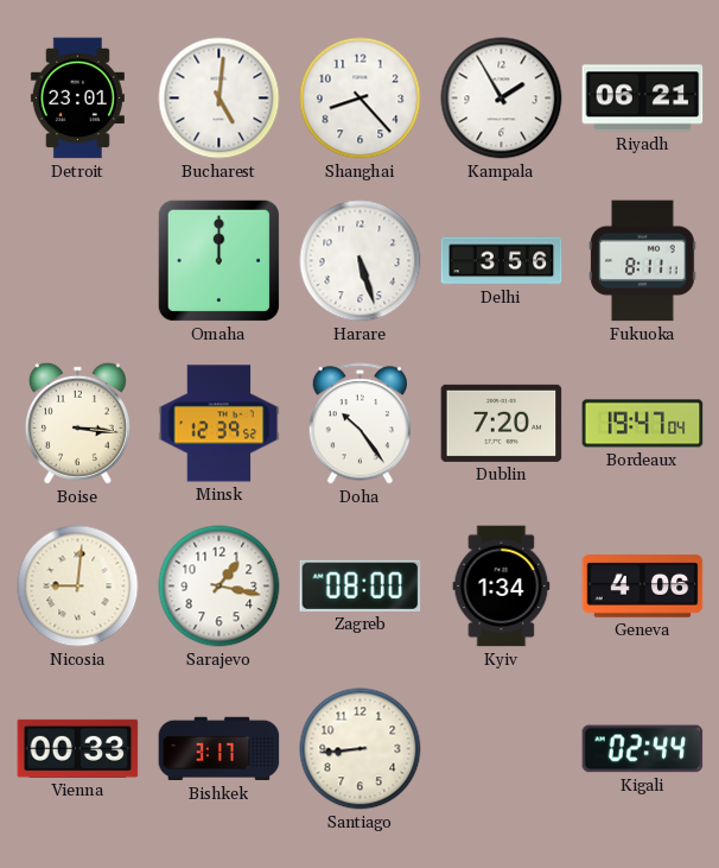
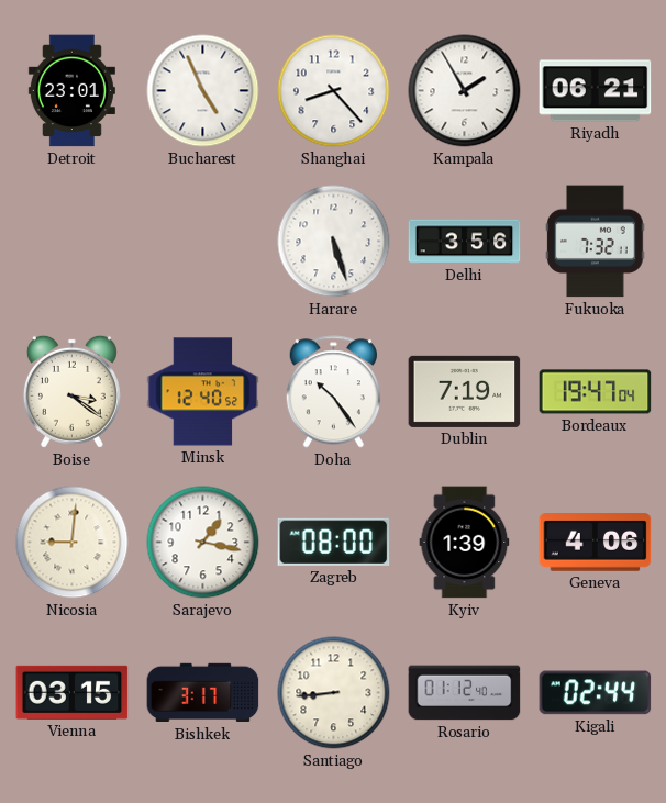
Bucharest: 5:01 -> 4:56
Omaha: 12:00 -> none
Fukuoka: 8:11 -> 7:32
Boise: 3:16 -> 3:21
Minsk: 12:39 -> 12:40
Dublin: 7:20 -> 7:19
Kyiv: 1:34 -> 1:39
Vienna: 00:33 -> 03:15
Rosario: none -> 01:12
